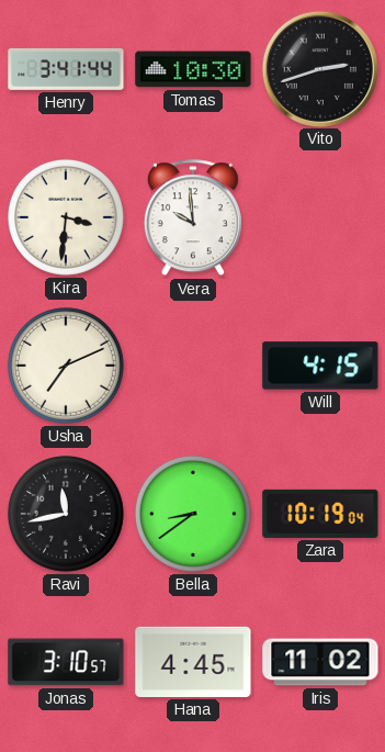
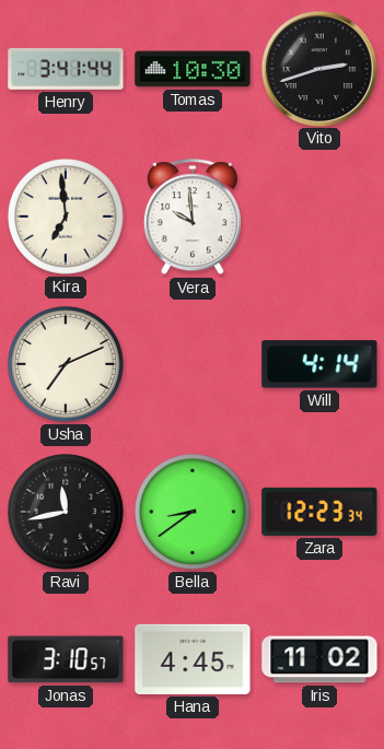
Kira: 3:31 -> 6:59
Will: 4:15 -> 4:14
Zara: 10:19 -> 12:23
